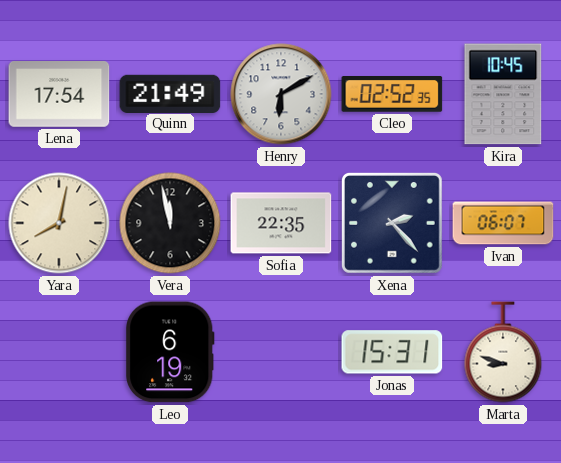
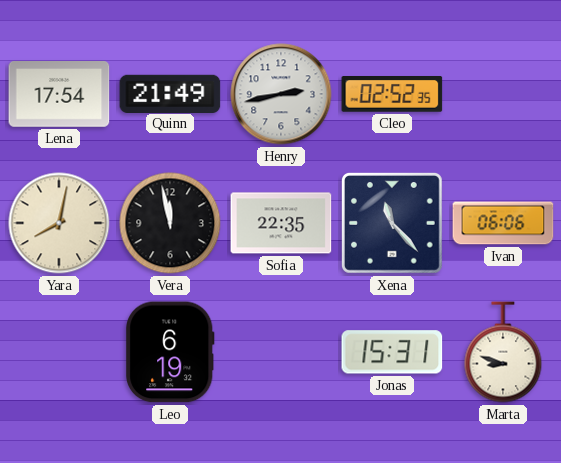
Henry: 6:10 -> 2:43
Kira: 10:45 -> none
Xena: 2:23 -> 11:23
Ivan: 06:07 -> 06:06
